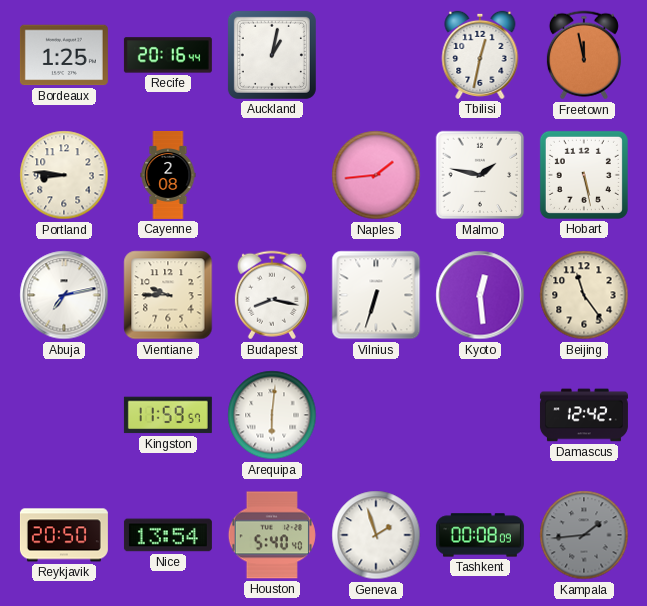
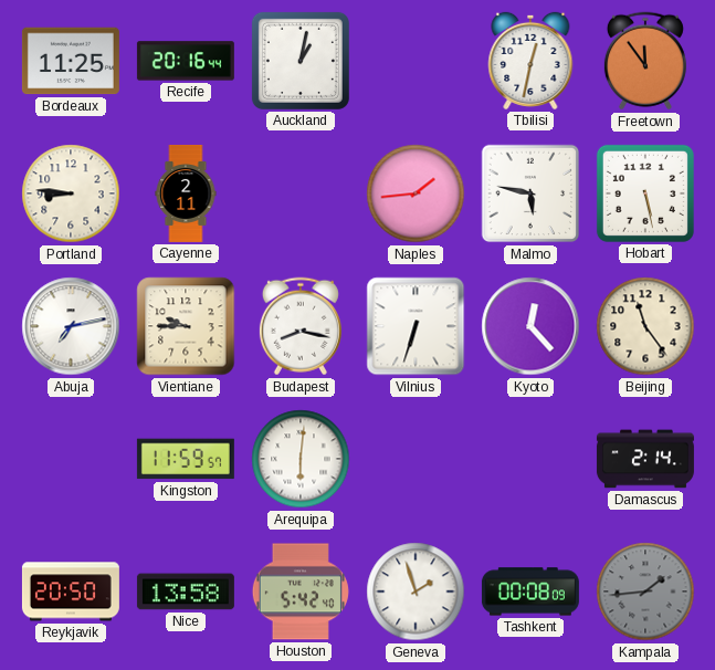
Bordeaux: 1:25 -> 11:25
Freetown: 11:58 -> 11:54
Cayenne: 2:08 -> 2:11
Malmo: 1:47 -> 5:47
Kyoto: 12:29 -> 12:23
Damascus: 12:42 -> 2:14
Nice: 13:54 -> 13:58
Houston: 5:40 -> 5:42
